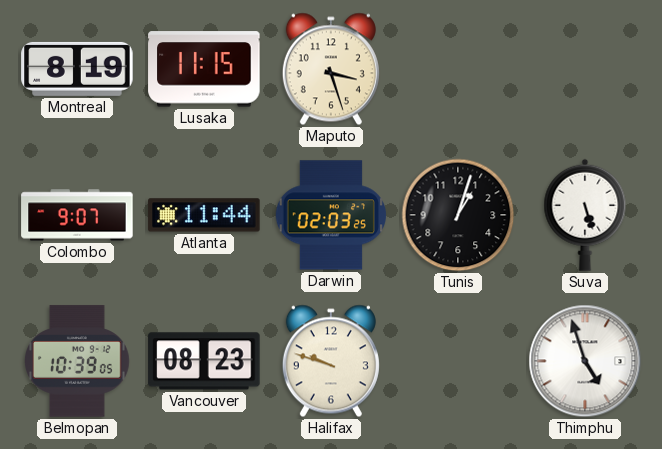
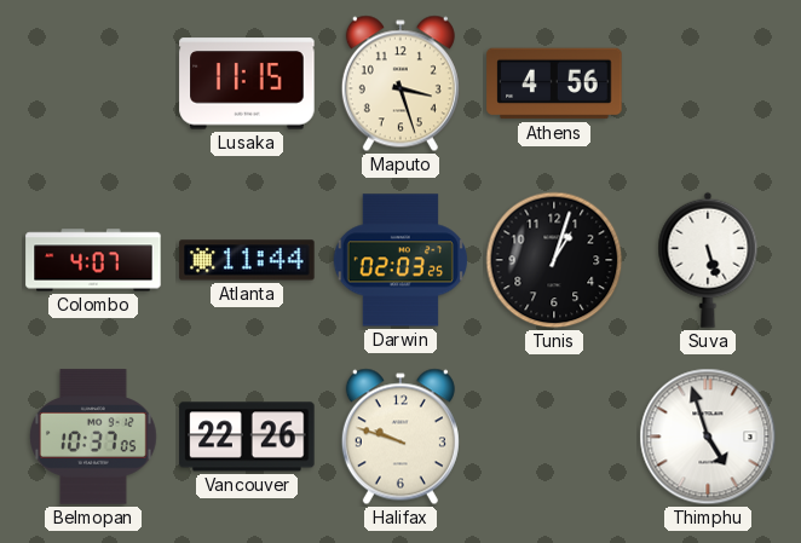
Montreal: 8:19 -> none
Athens: none -> 4:56
Colombo: 9:07 -> 4:07
Belmopan: 10:39 -> 10:37
Vancouver: 08:23 -> 22:26
